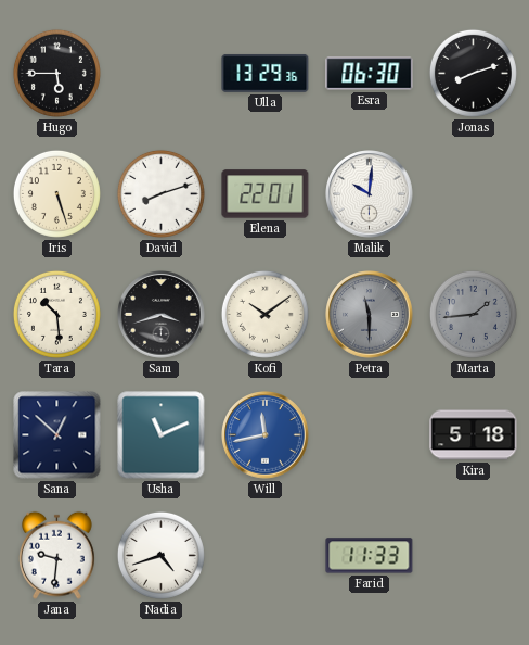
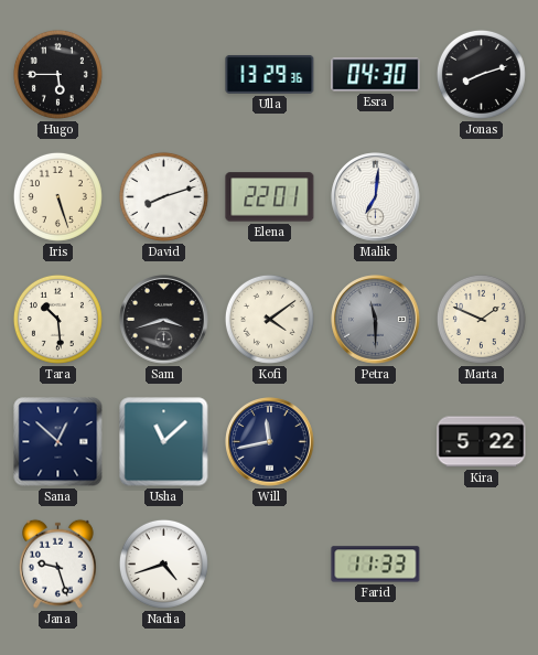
Esra: 06:30 -> 04:30
Malik: 10:01 -> 7:01
Kofi: 10:09 -> 4:09
Marta: 1:44 -> 1:49
Marta dial: grey -> cream
Usha: 11:11 -> 11:08
Will dial: blue -> navy
Kira: 5:18 -> 5:22
Jana: 9:31 -> 9:27
